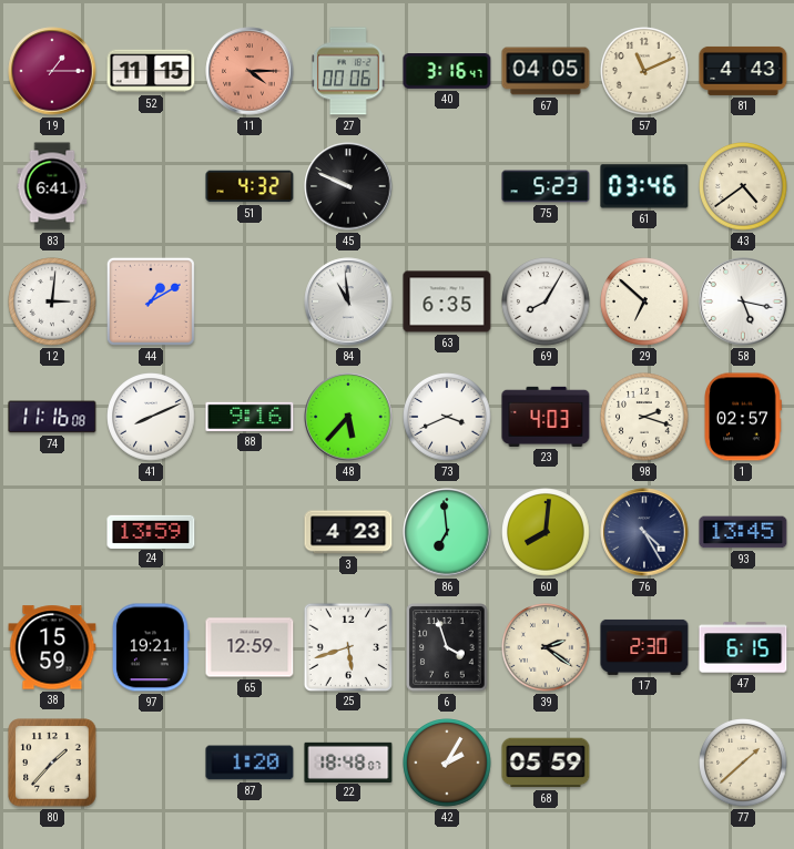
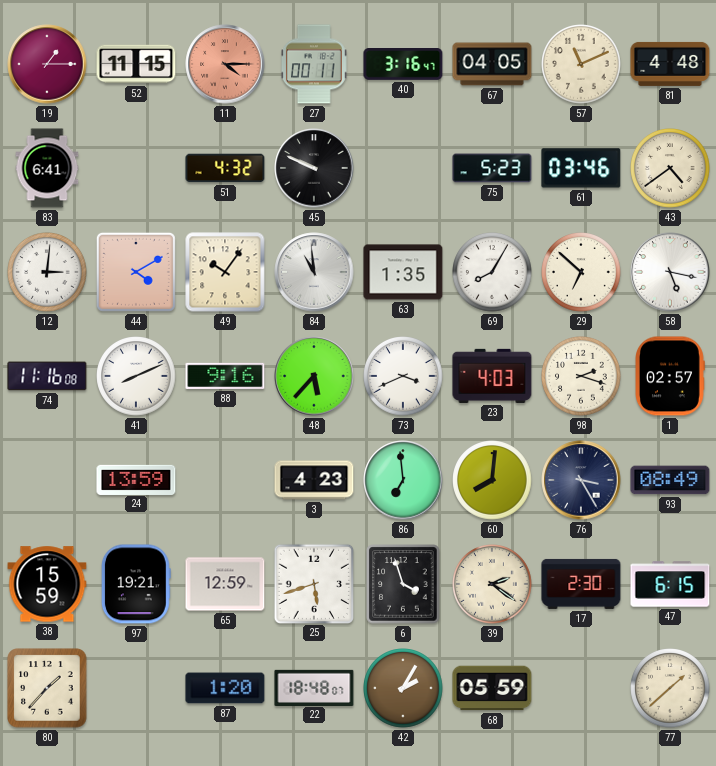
27: 00:06 -> 00:11
81: 4:43 -> 4:48
44: 1:10 -> 4:10
49: none -> 10:06
63: 6:35 -> 1:35
76: 4:25 -> 3:25
93: 13:45 -> 08:49
